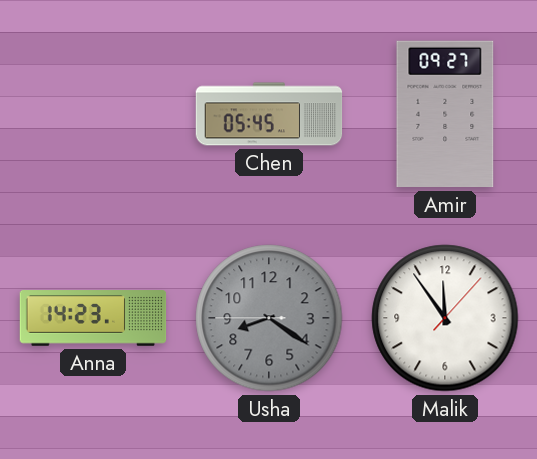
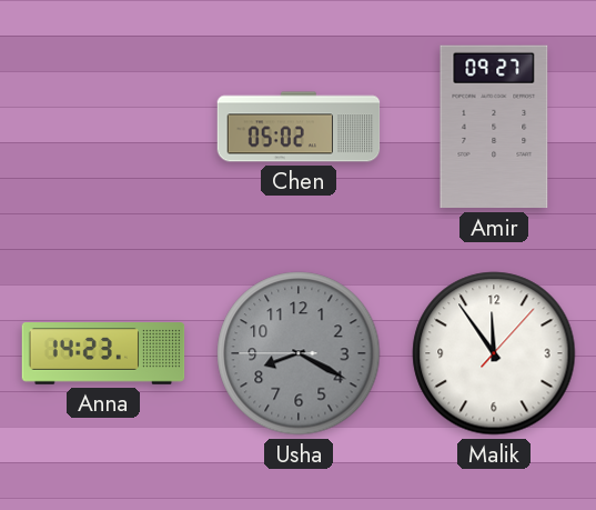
Chen: 05:45 -> 05:02
Usha: 8:20 -> 8:19
